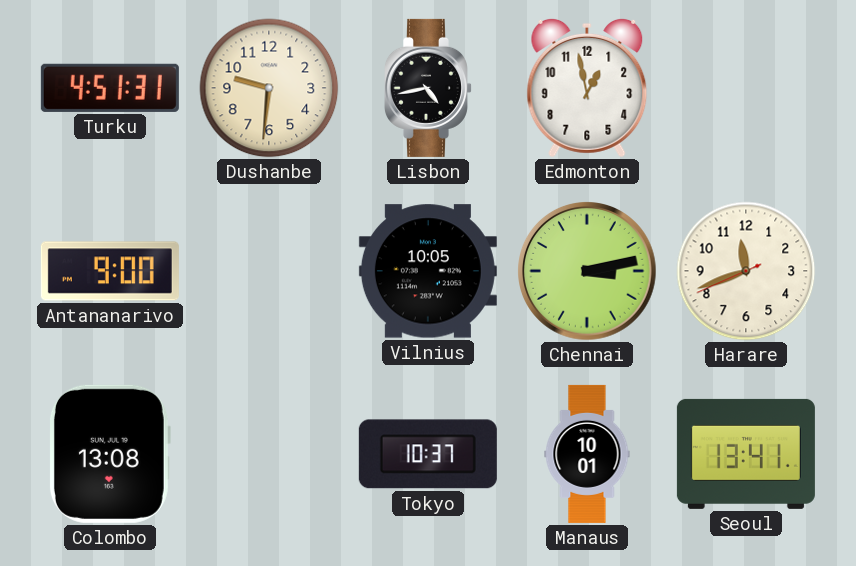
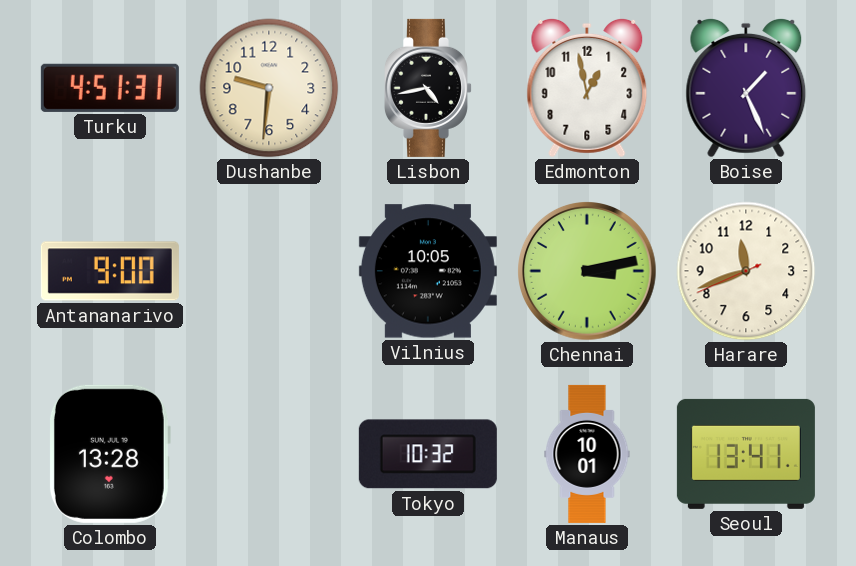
Boise: none -> 1:26
Colombo: 13:08 -> 13:28
Tokyo: 10:37 -> 10:32
